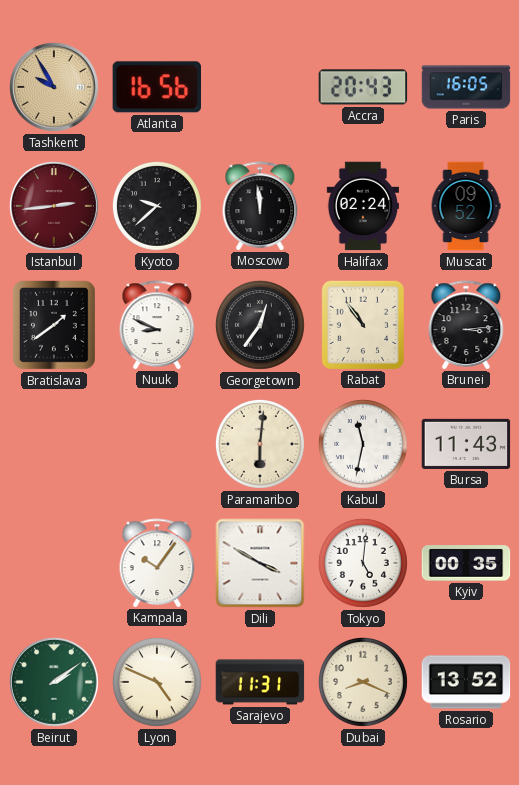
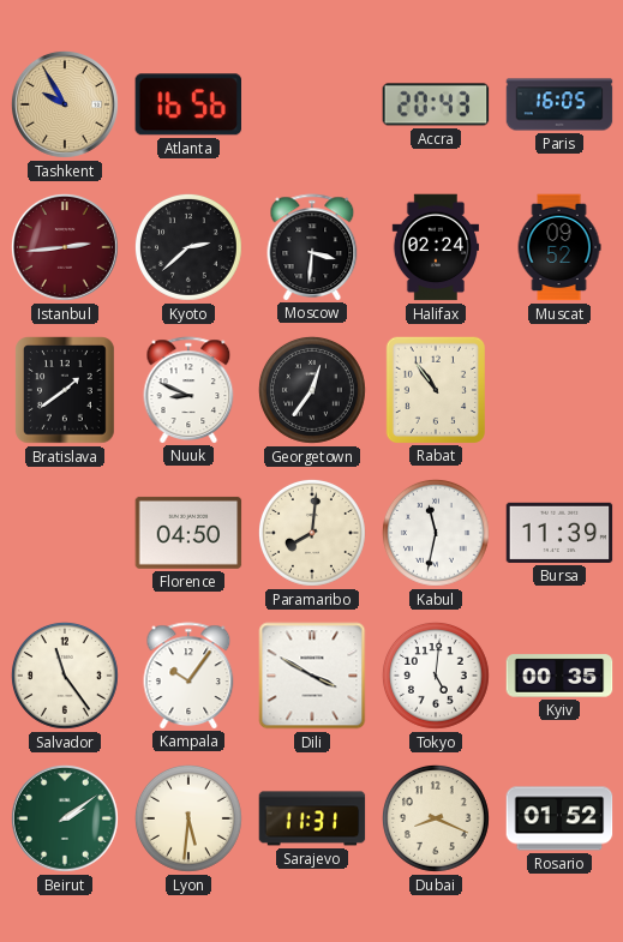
Kyoto: 9:38 -> 2:38
Moscow: 11:59 -> 3:31
Brunei: 3:14 -> none
Florence: none -> 04:50
Paramaribo: 6:01 -> 8:01
Bursa: 11:43 -> 11:39
Salvador: none -> 11:24
Lyon: 4:49 -> 5:31
Rosario: 13:52 -> 01:52
